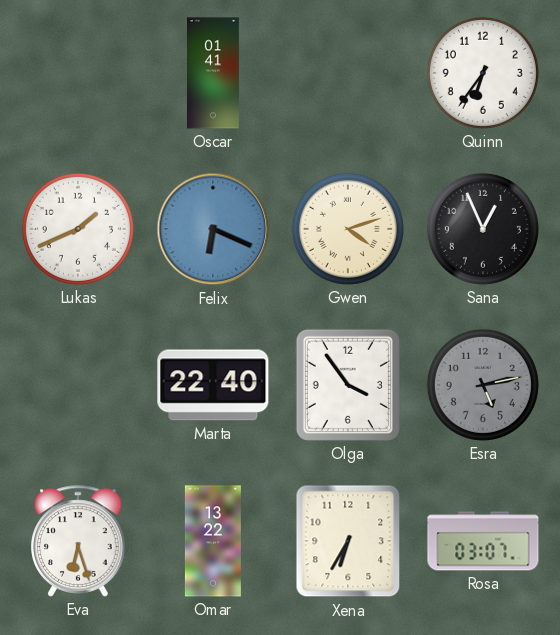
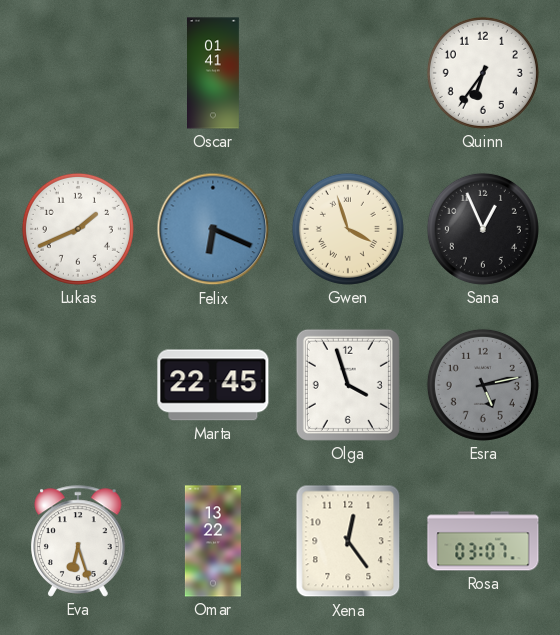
Gwen: 4:12 -> 3:57
Marta: 22:40 -> 22:45
Olga: 3:54 -> 3:57
Xena: 6:35 -> 12:24
